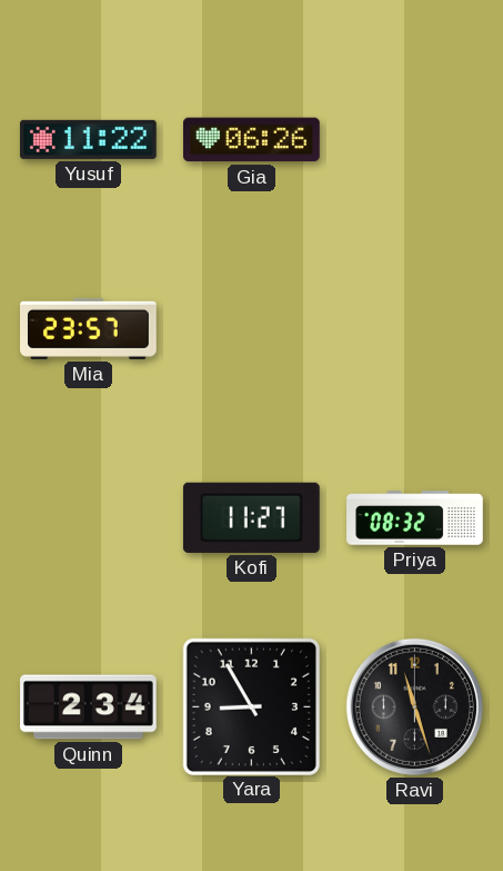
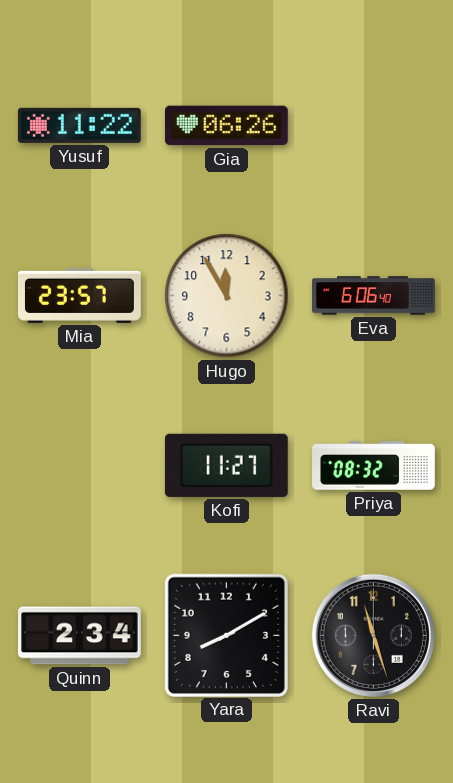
Hugo: none -> 11:55
Eva: none -> 6:06
Yara: 8:55 -> 8:10
